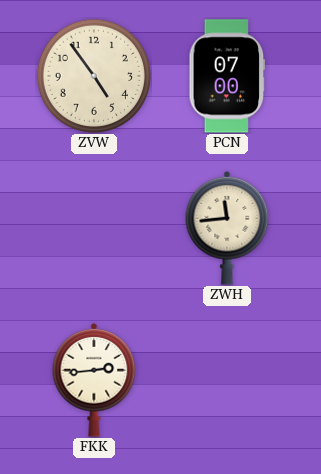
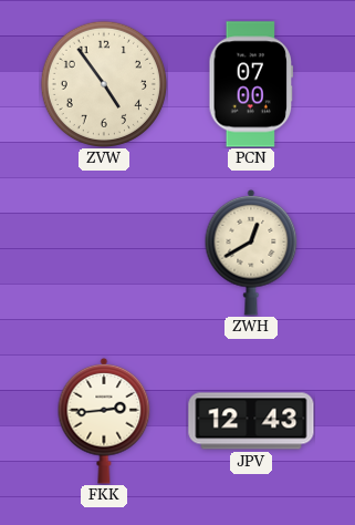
ZWH: 11:44 -> 12:40
JPV: none -> 12:43
